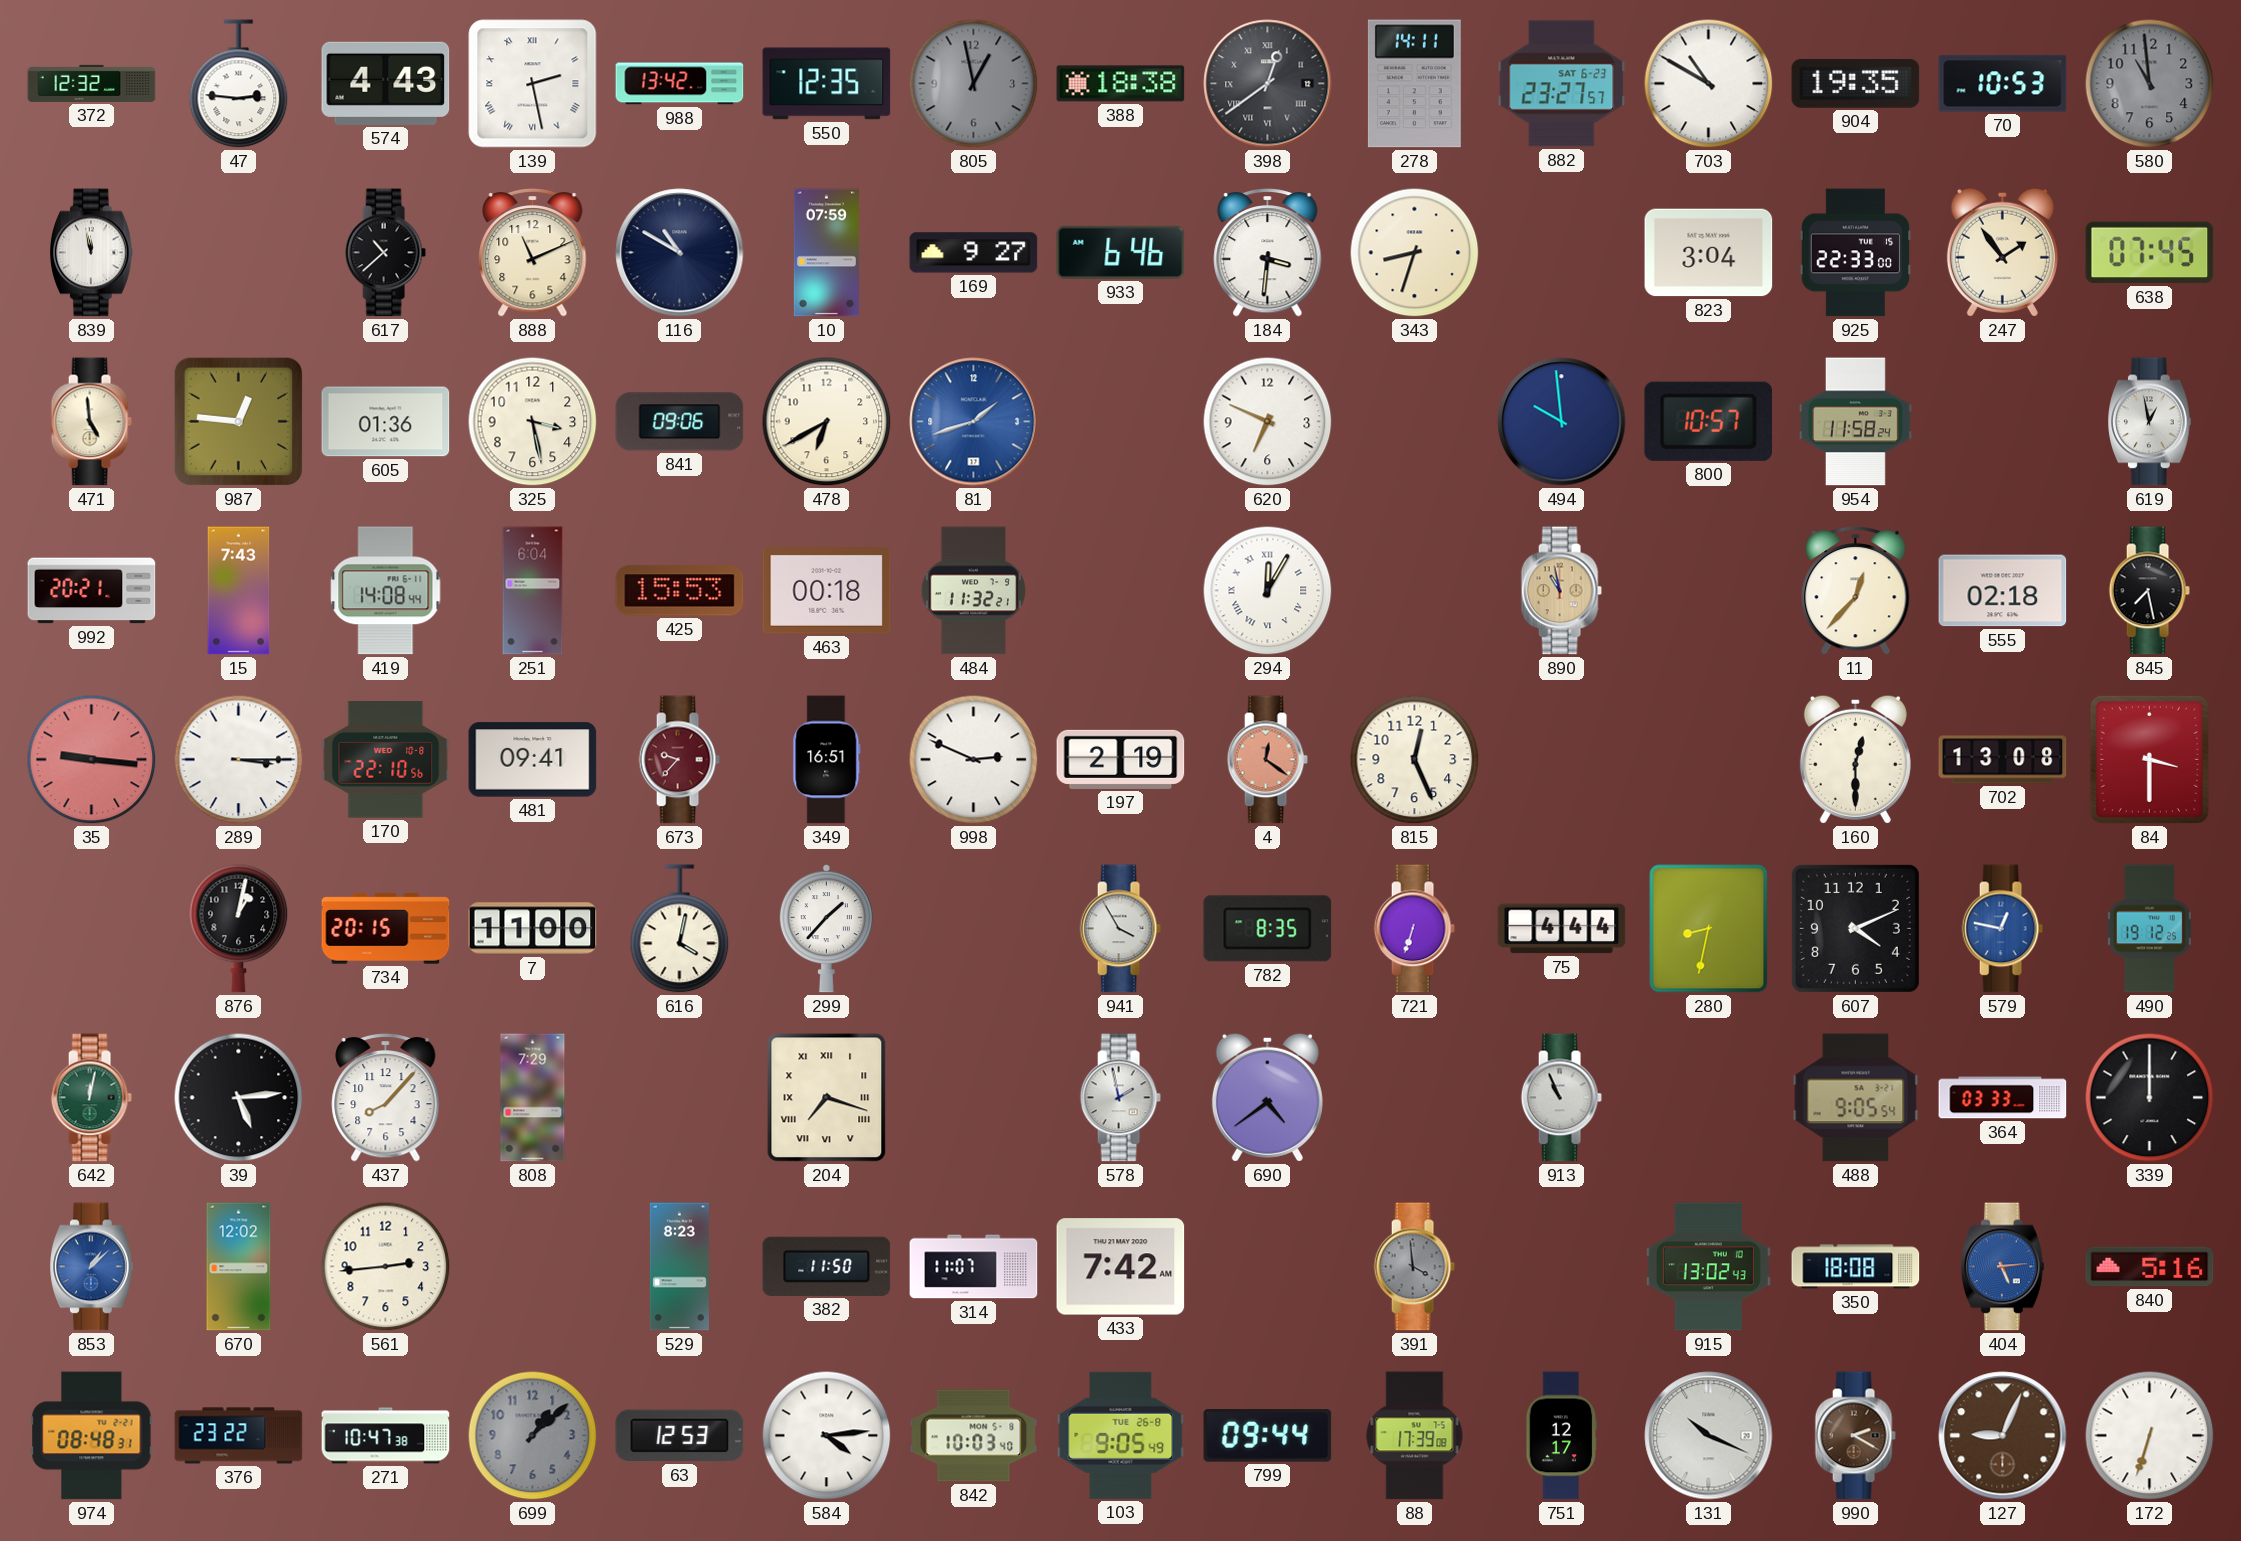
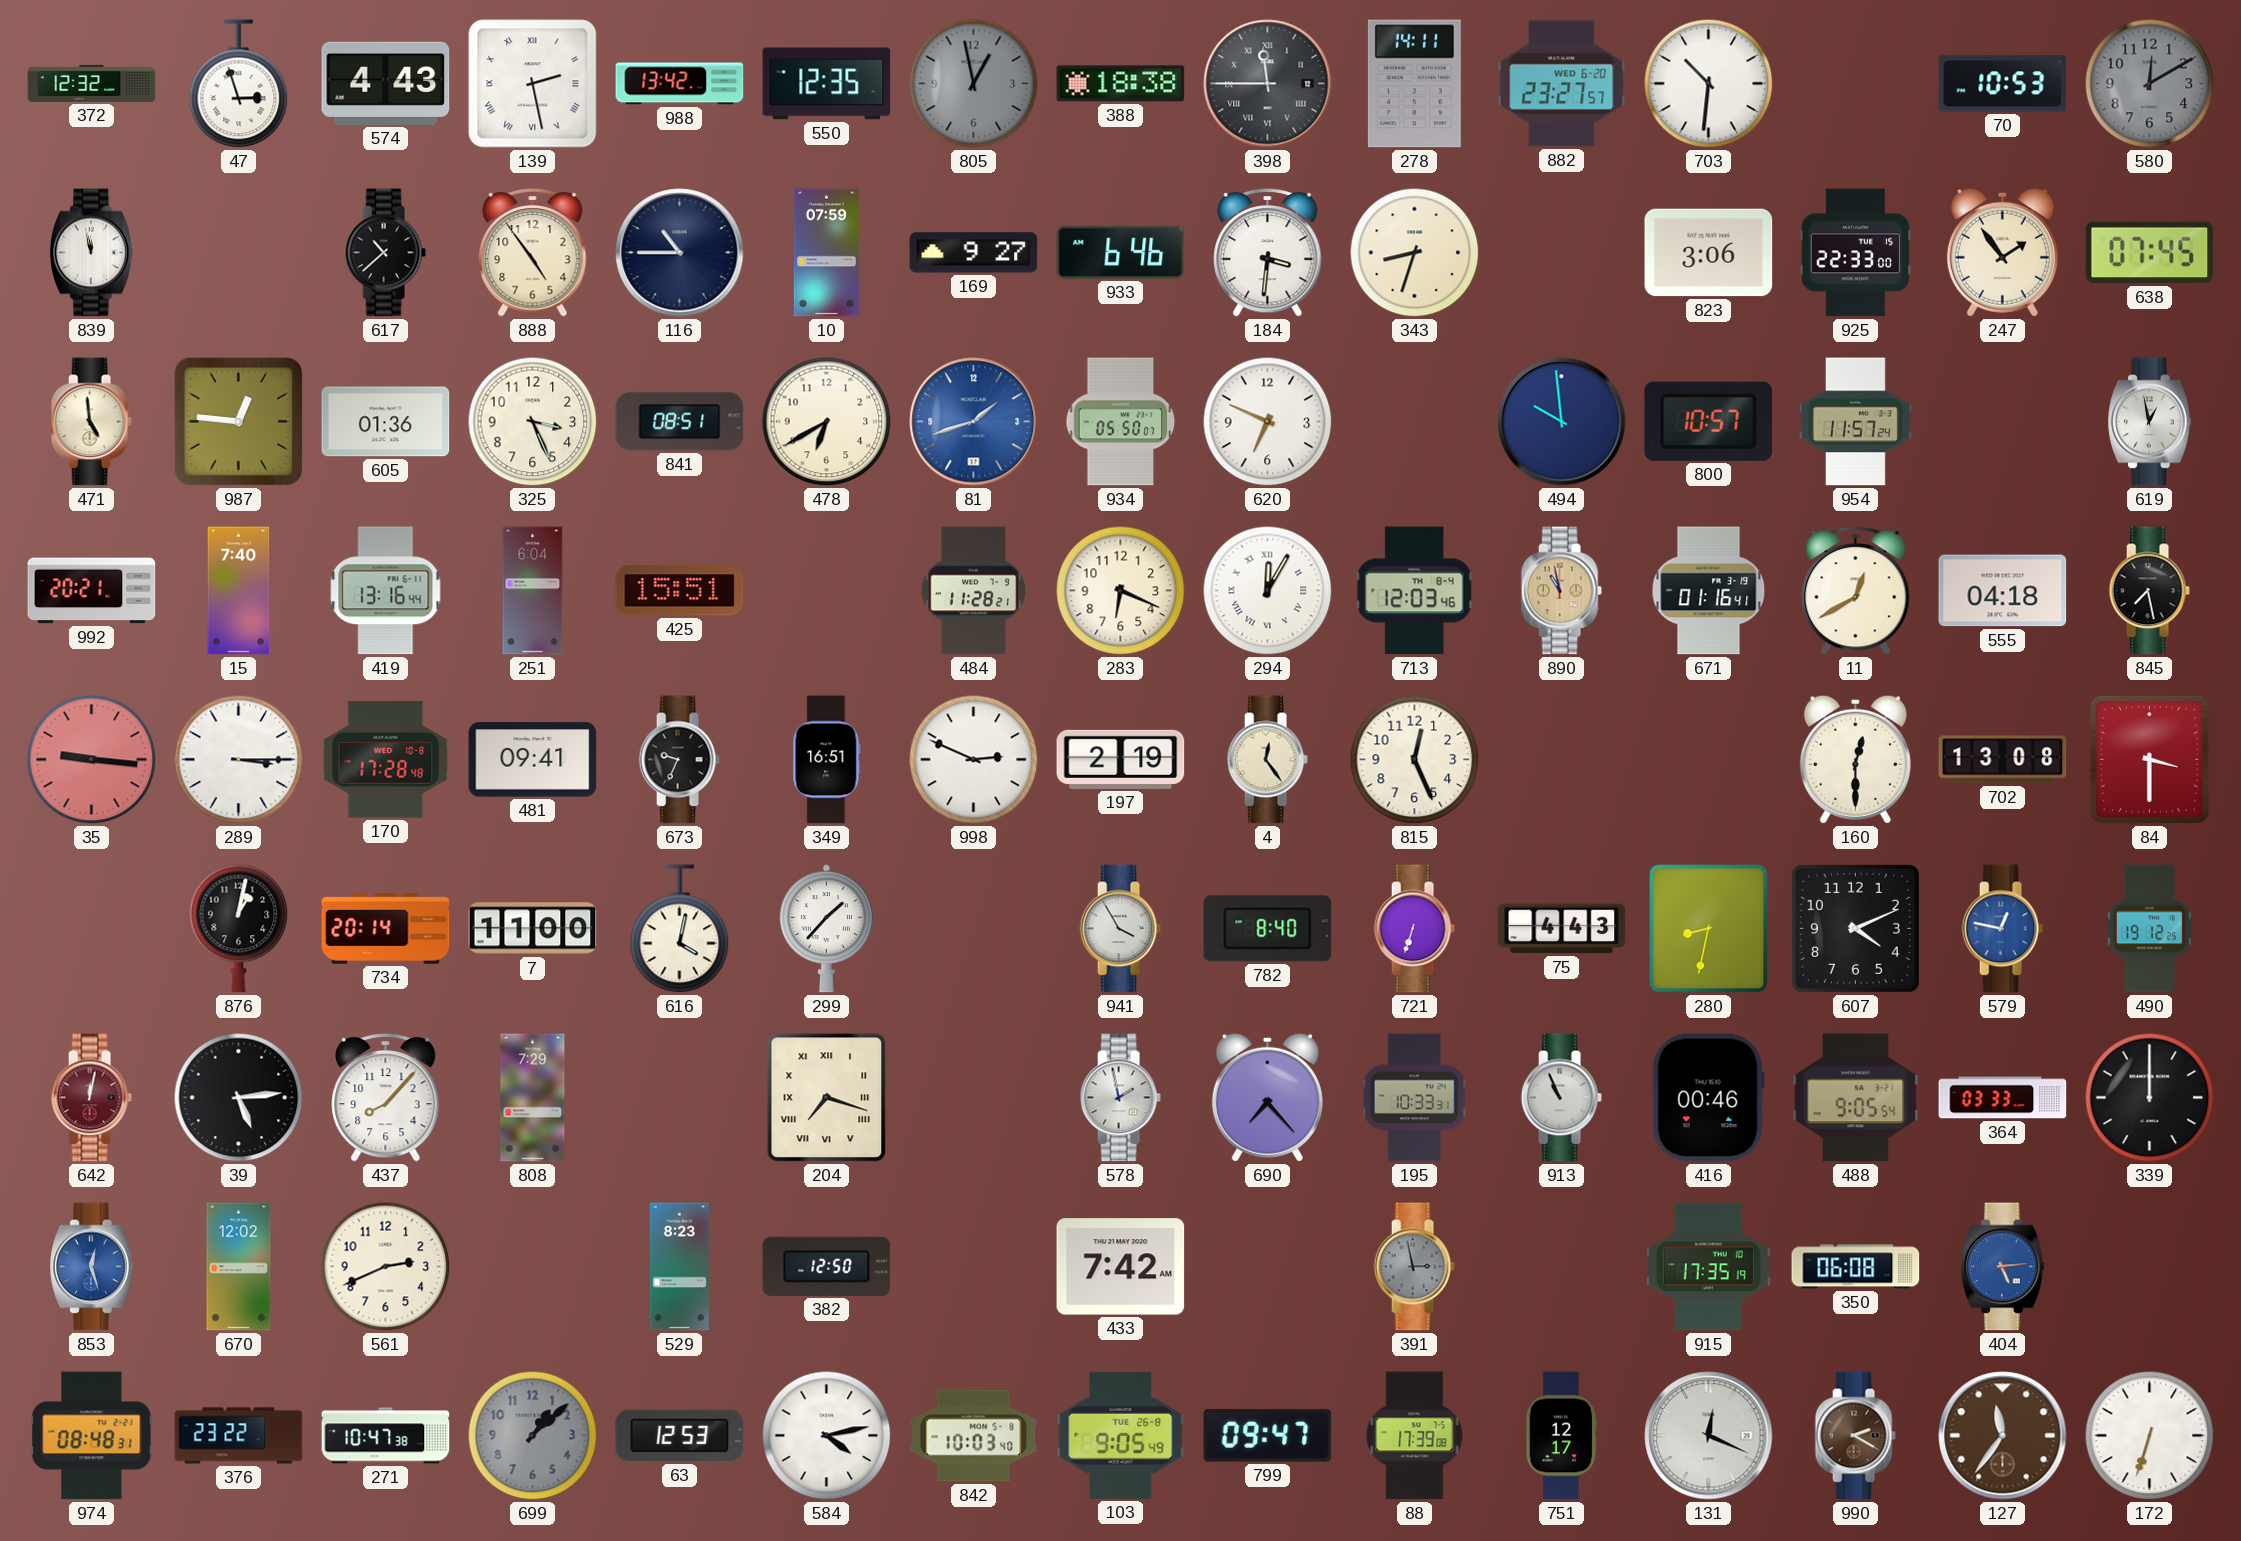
47: 2:46 -> 2:57
398: 12:39 -> 11:45
882 date: SAT 6-23 -> WED 6-20
703: 10:50 -> 10:31
904: 19:35 -> none
580: 10:59 -> 12:10
888: 11:11 -> 4:54
116: 10:50 -> 10:45
823: 3:04 -> 3:06
325: 3:28 -> 3:26
841: 09:06 -> 08:51
934: none -> 05:50
954: 11:58 -> 11:57
15: 7:43 -> 7:40
419: 14:08 -> 13:16
425: 15:53 -> 15:51
463: 00:18 -> none
484: 11:32 -> 11:28
283: none -> 6:19
713: none -> 12:03
671: none -> 01:16
11: 12:37 -> 12:40
555: 02:18 -> 04:18
170: 22:10 -> 17:28
673: 9:37 -> 9:34
673 dial: burgundy -> black
4: 12:21 -> 12:24
4 dial: salmon -> cream
734: 20:15 -> 20:14
782: 8:35 -> 8:40
75: 4:44 -> 4:43
642 dial: green -> burgundy
690: 4:39 -> 7:23
195: none -> 10:33
416: none -> 00:46
853: 1:08 -> 12:27
561: 2:44 -> 2:41
382: 11:50 -> 12:50
314: 11:07 -> none
391: 3:59 -> 2:58
915: 13:02 -> 17:35
350: 18:08 -> 06:08
840: 5:16 -> none
584: 4:14 -> 4:13
799: 09:44 -> 09:47
131: 10:19 -> 12:19
127: 9:04 -> 11:36
